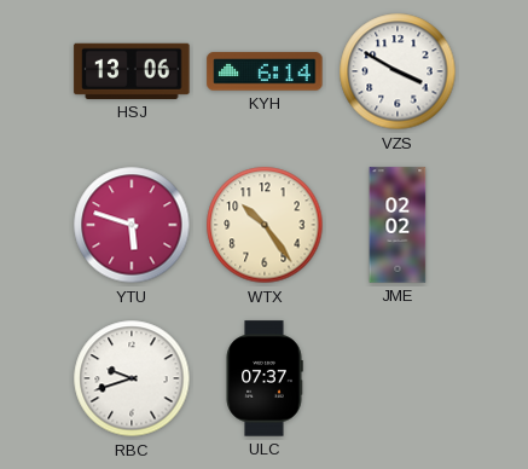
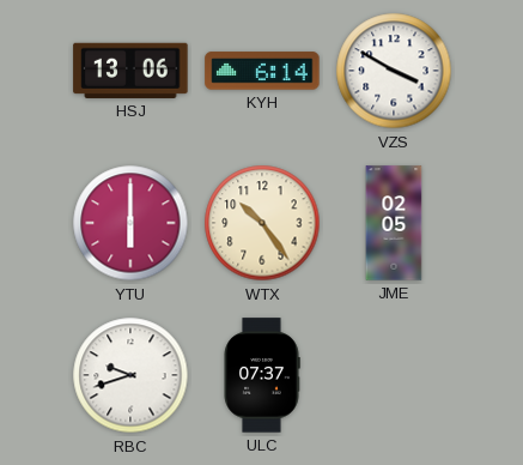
YTU: 5:48 -> 6:00
JME: 02:02 -> 02:05
